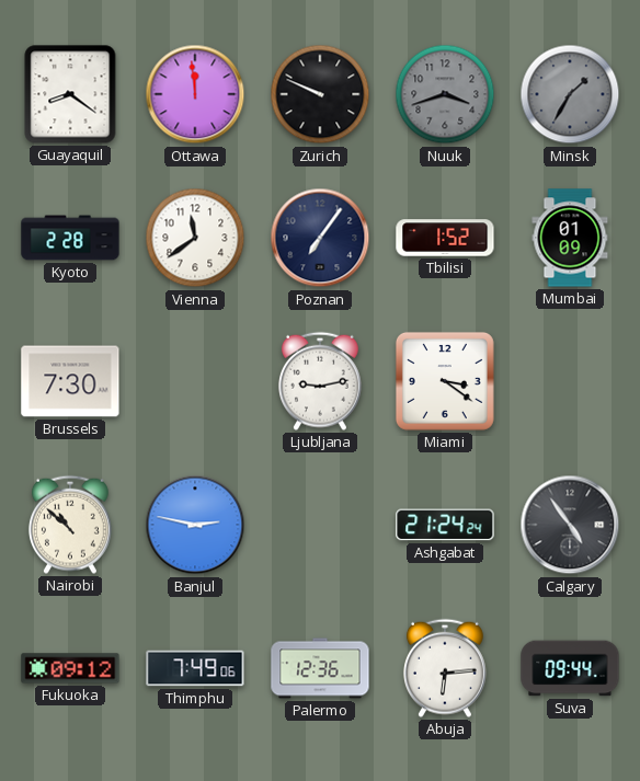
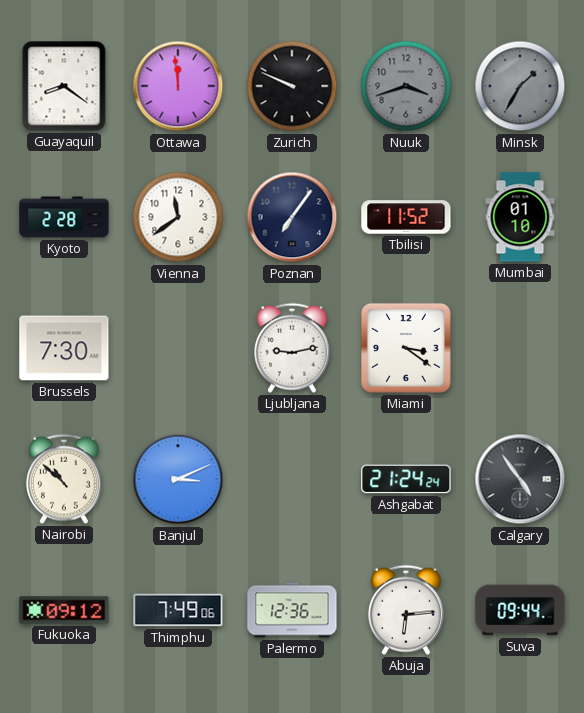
Tbilisi: 1:52 -> 11:52
Mumbai: 01:09 -> 01:10
Banjul: 2:47 -> 3:11
